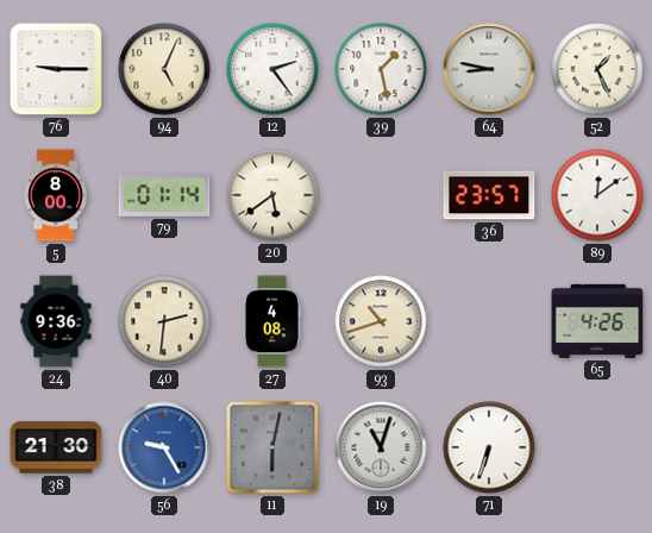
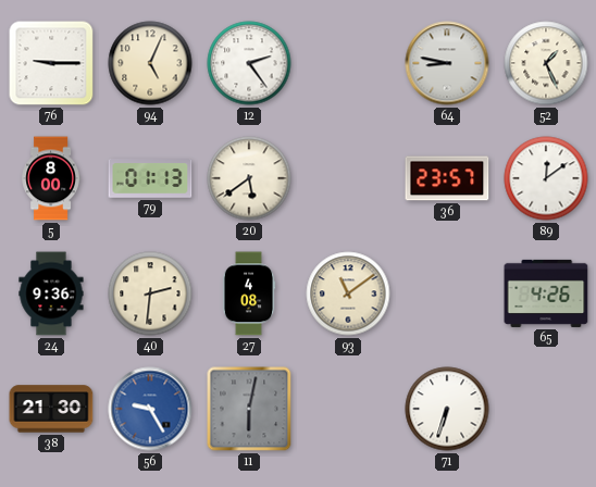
39: 1:28 -> none
79: 01:14 -> 01:13
93: 10:42 -> 11:09
19: 11:03 -> none
